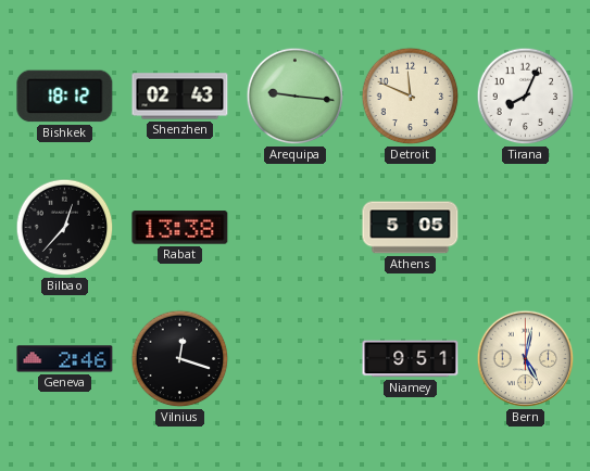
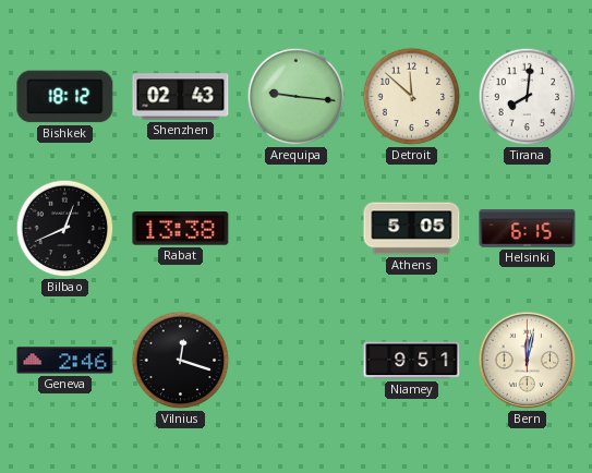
Detroit: 11:49 -> 11:52
Tirana: 8:04 -> 8:01
Bilbao: 12:37 -> 12:41
Helsinki: none -> 6:15
Bern: 5:02 -> 12:02
